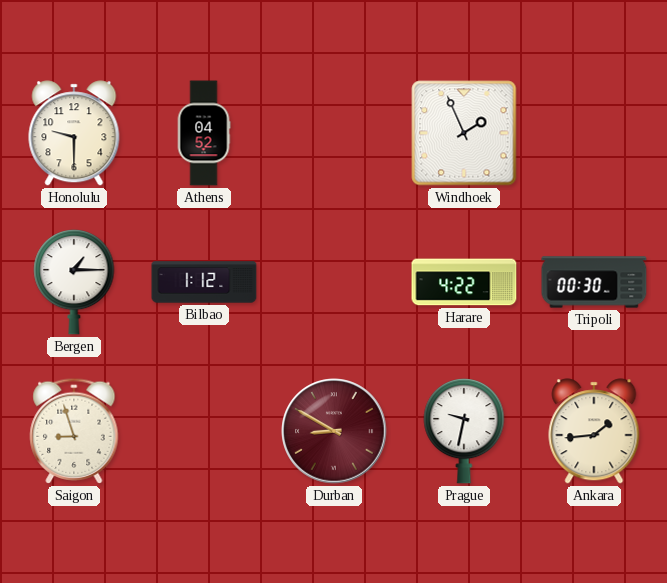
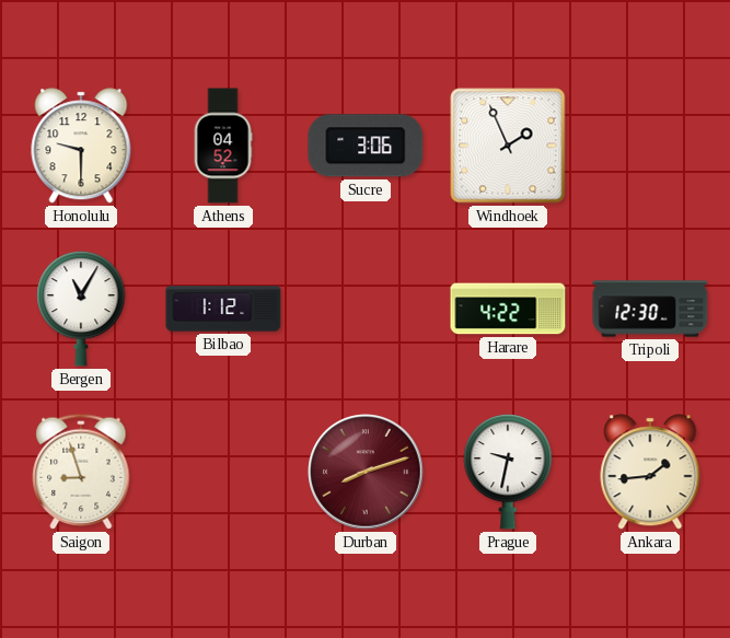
Sucre: none -> 3:06
Bergen: 1:15 -> 11:05
Tripoli: 00:30 -> 12:30
Durban: 8:50 -> 8:12
